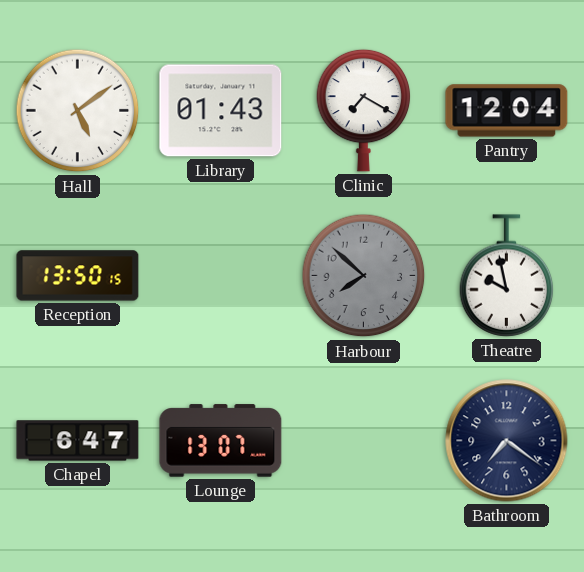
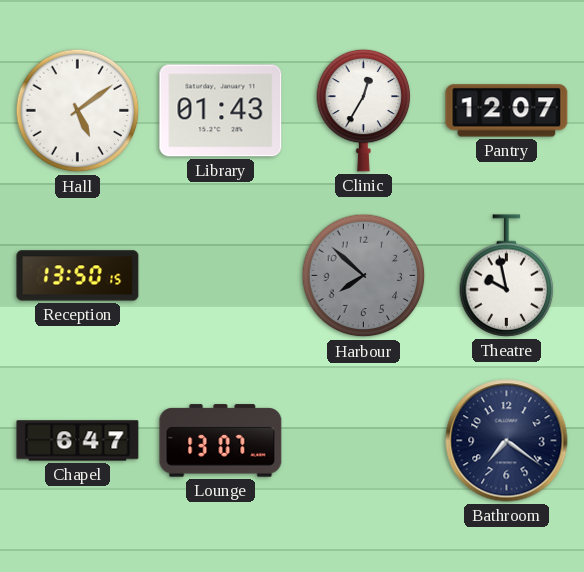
Clinic: 7:20 -> 12:35
Pantry: 12:04 -> 12:07
